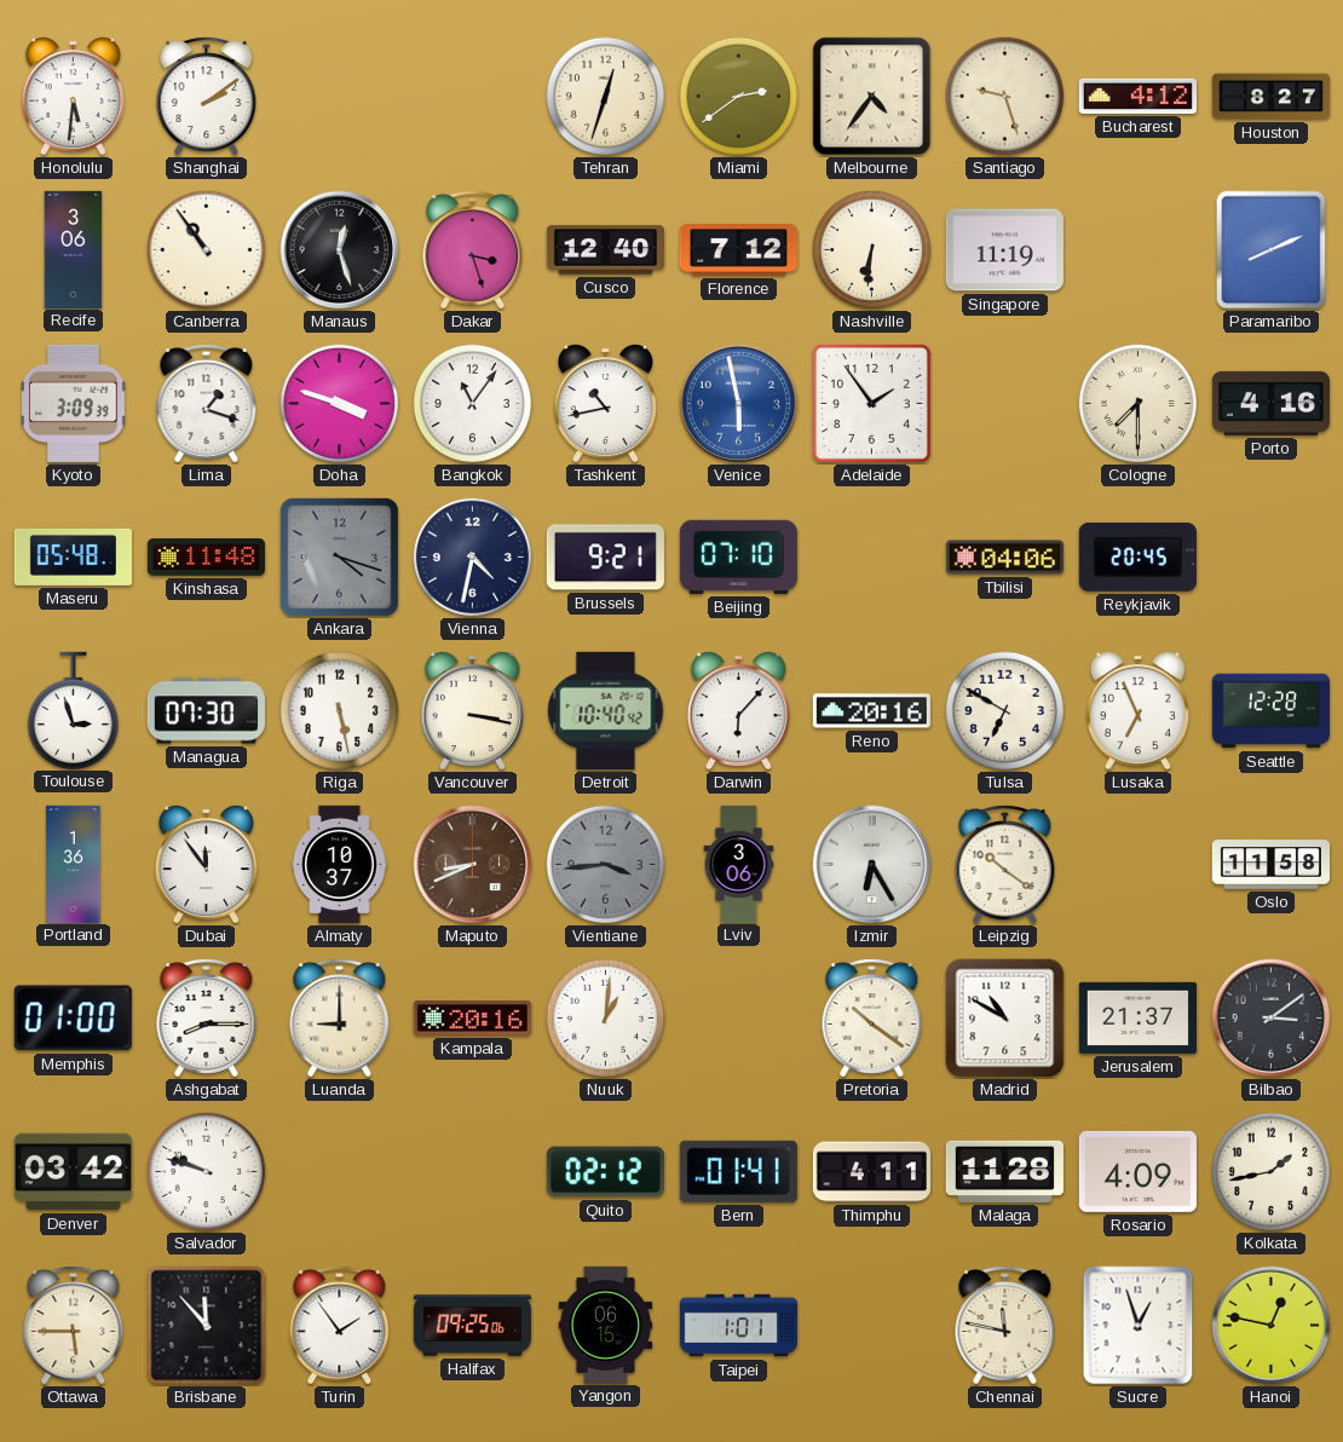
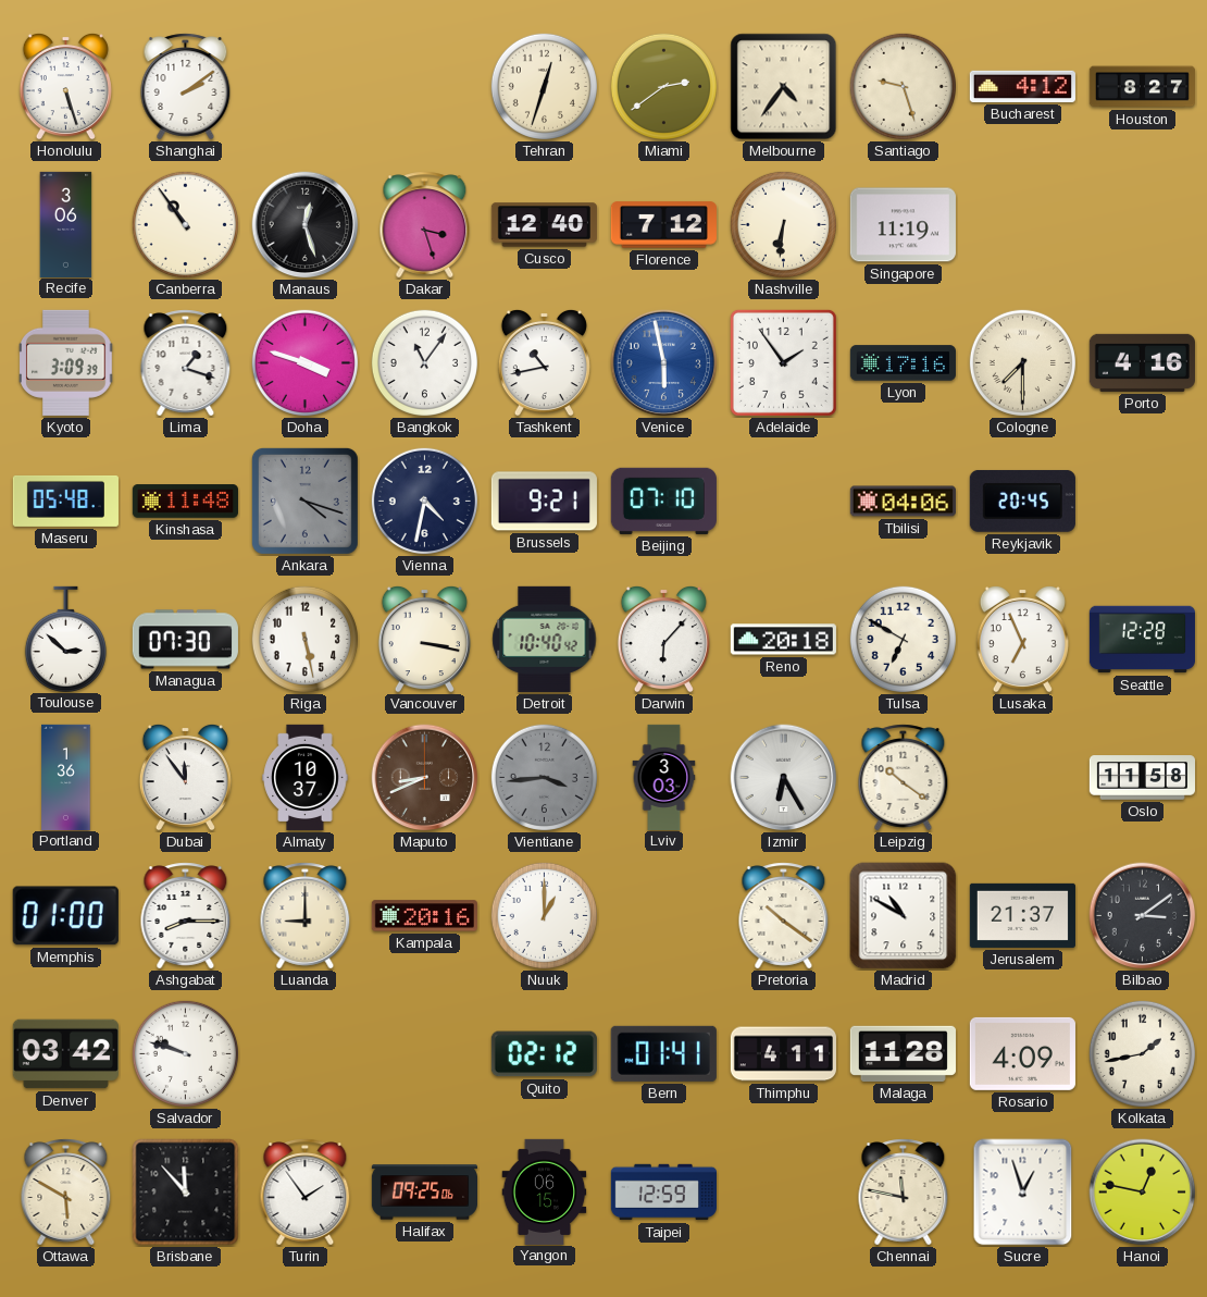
Honolulu: 5:31 -> 5:27
Paramaribo: 8:11 -> none
Lyon: none -> 17:16
Toulouse: 2:57 -> 2:52
Reno: 20:16 -> 20:18
Lviv: 3:06 -> 3:03
Nuuk: 1:01 -> 1:00
Ottawa: 5:45 -> 5:50
Taipei: 1:01 -> 12:59
